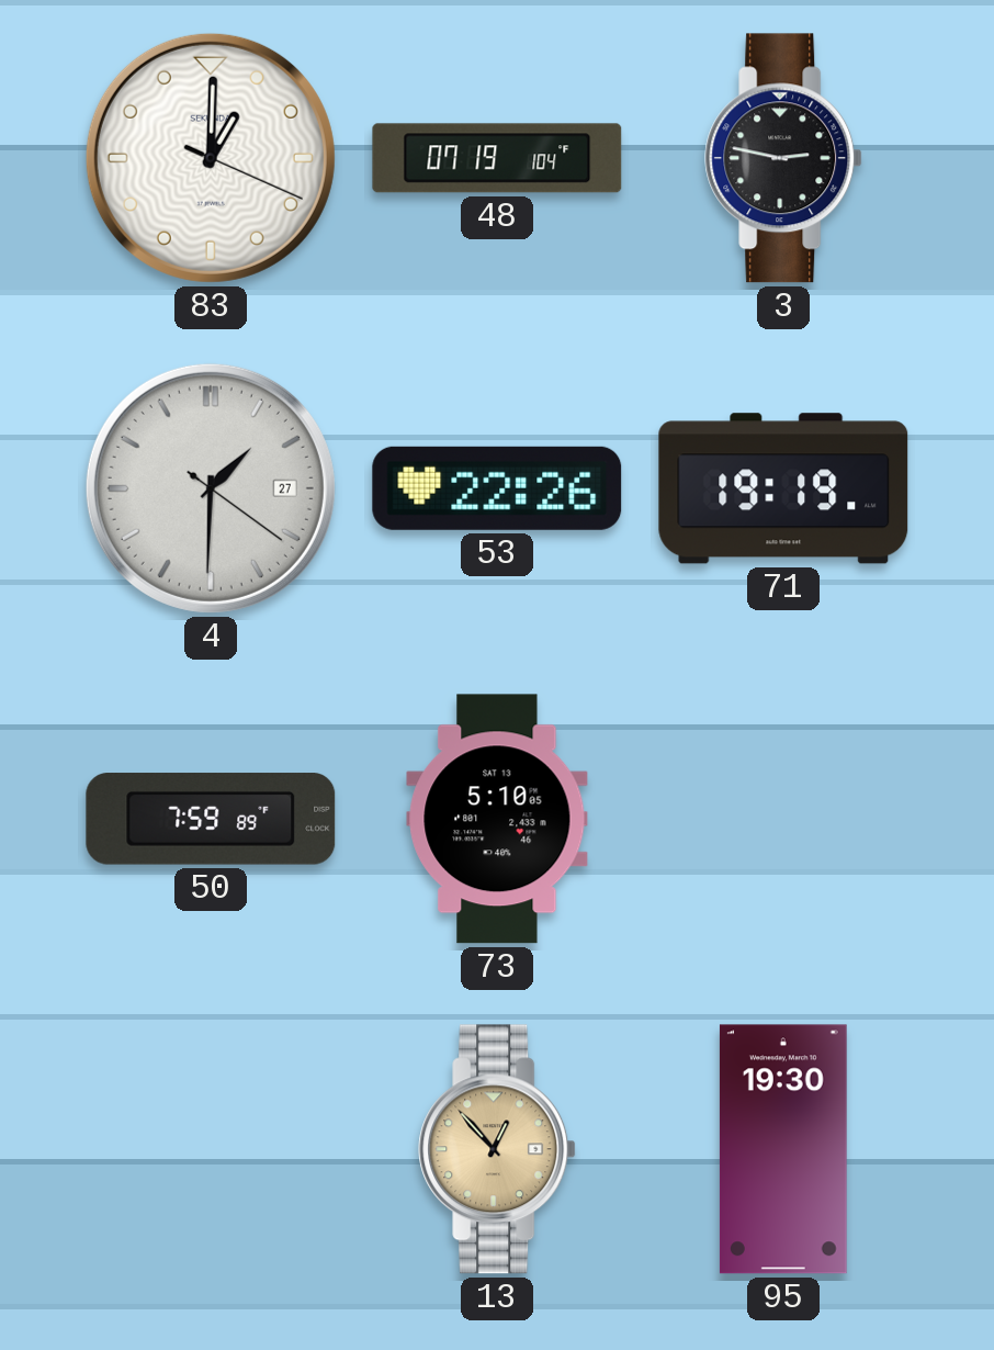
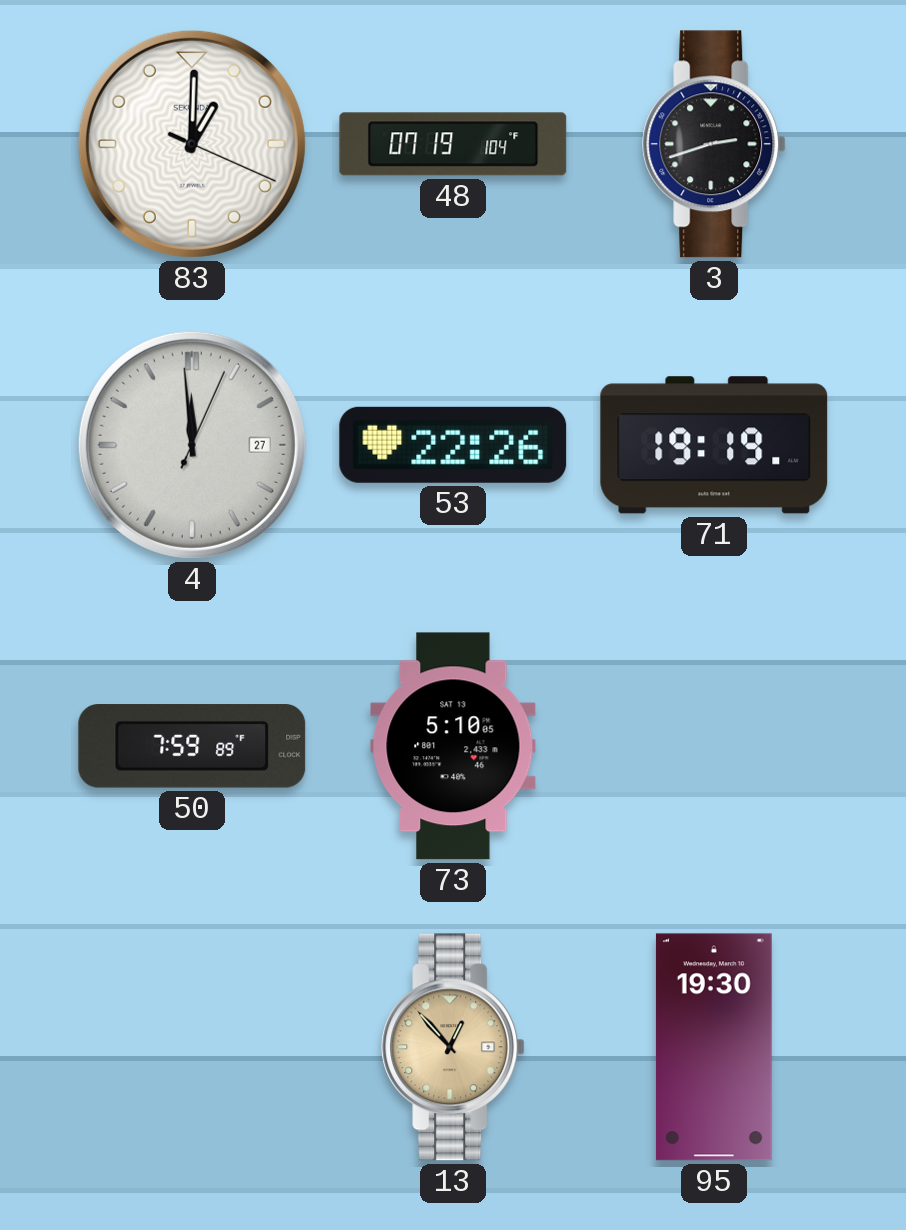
3: 2:47 -> 2:42
4: 1:30 -> 11:59
